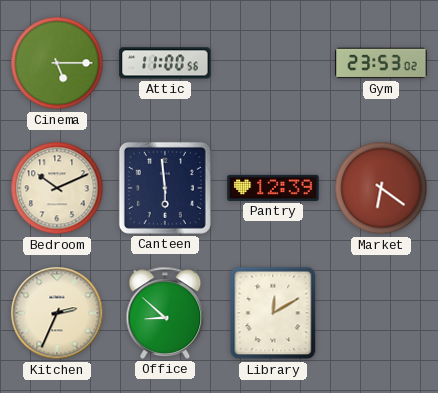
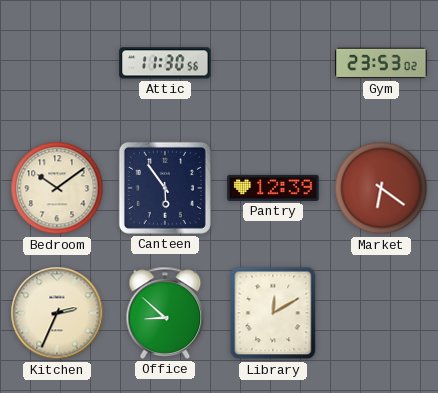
Cinema: 5:15 -> none
Attic: 11:00 -> 11:30
Bedroom: 10:11 -> 10:09
Canteen: 5:59 -> 5:54
